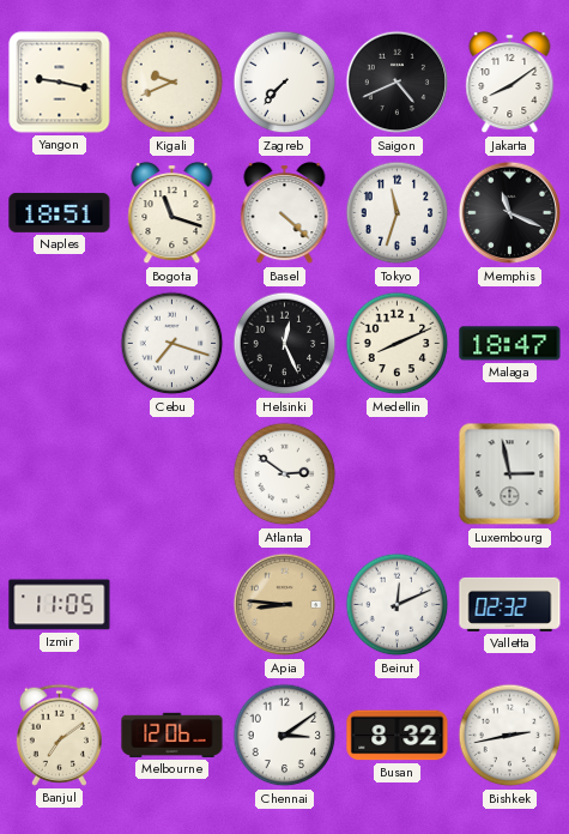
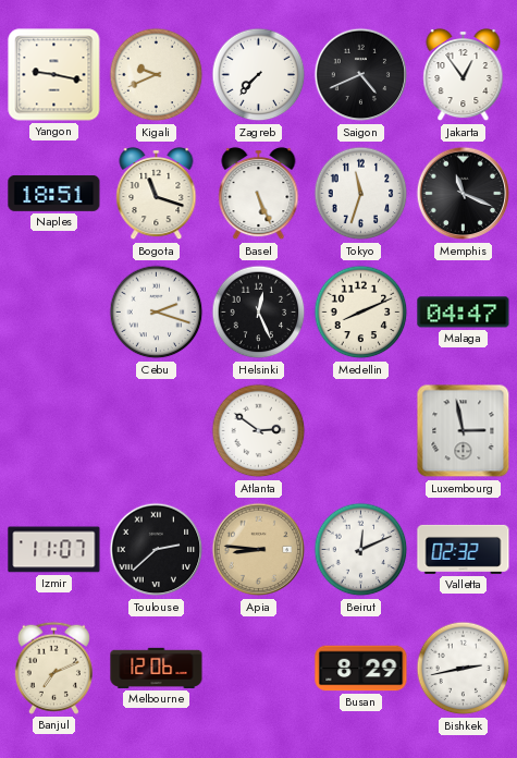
Jakarta: 8:09 -> 12:54
Basel: 4:22 -> 5:26
Cebu: 7:18 -> 2:18
Malaga: 18:47 -> 04:47
Izmir: 11:05 -> 11:07
Toulouse: none -> 2:38
Banjul: 7:09 -> 7:11
Chennai: 3:09 -> none
Busan: 8:32 -> 8:29
